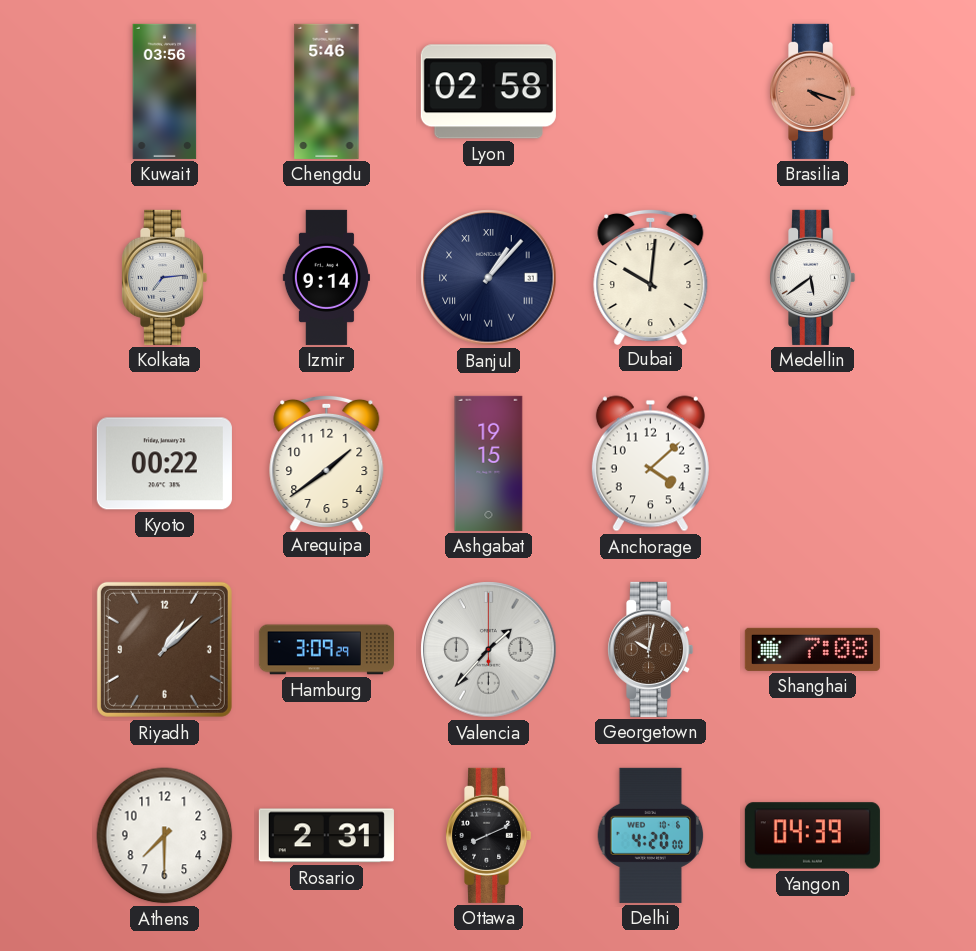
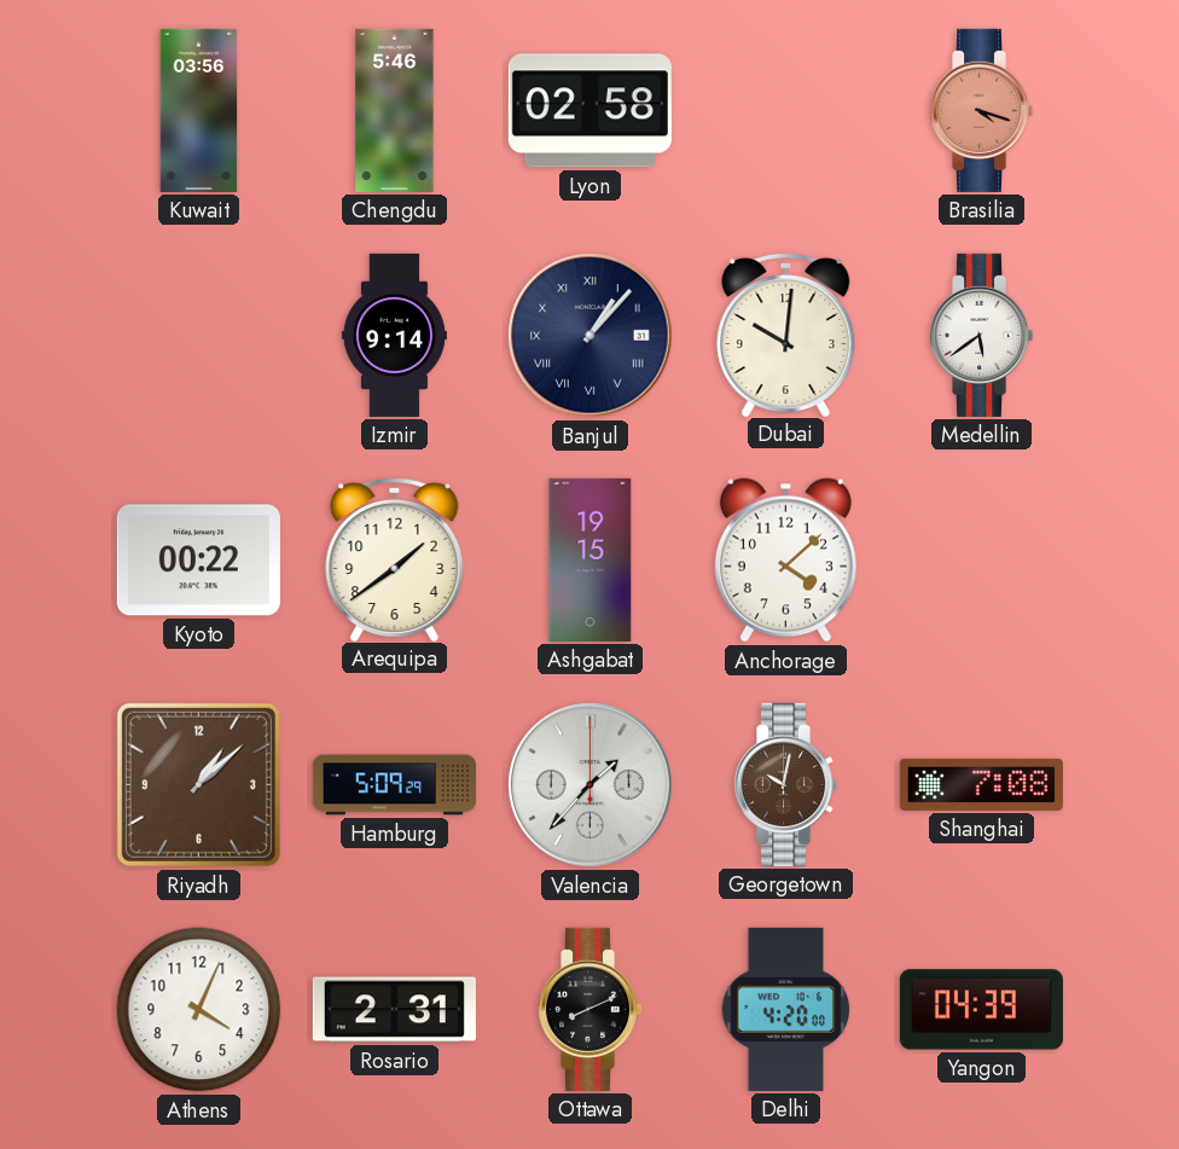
Kolkata: 7:14 -> none
Hamburg: 3:09 -> 5:09
Athens: 7:30 -> 4:04
